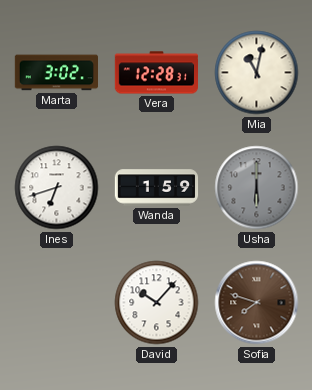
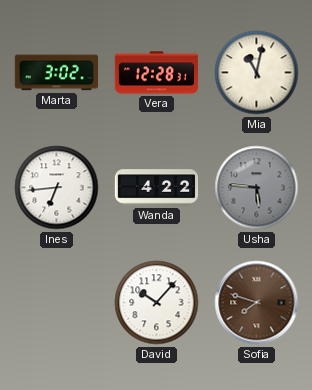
Ines: 6:42 -> 6:44
Wanda: 1:59 -> 4:22
Usha: 6:00 -> 5:46
